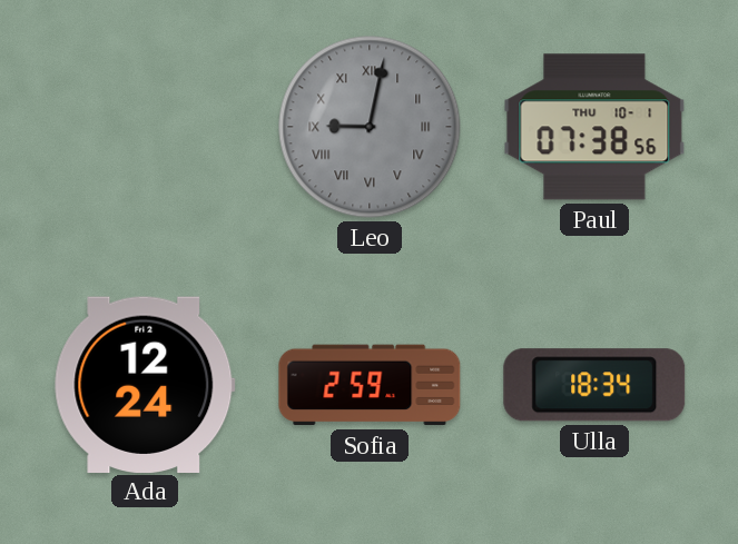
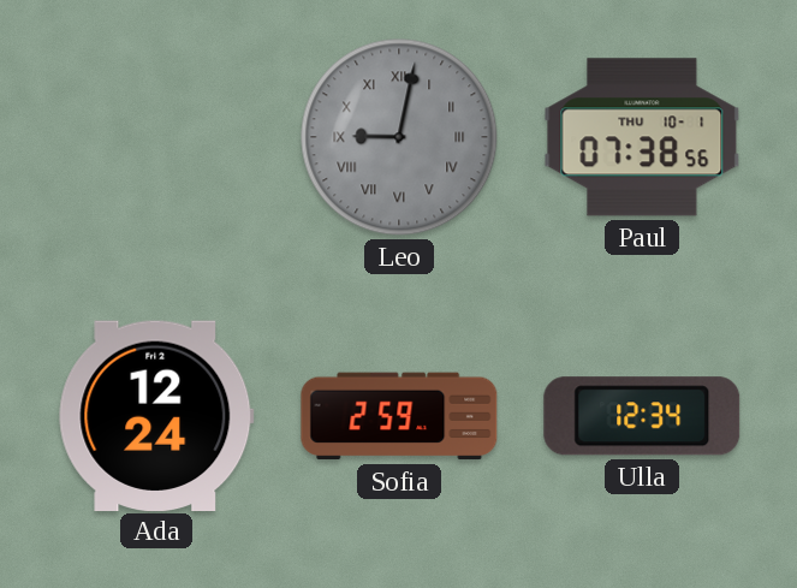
Ulla: 18:34 -> 12:34
